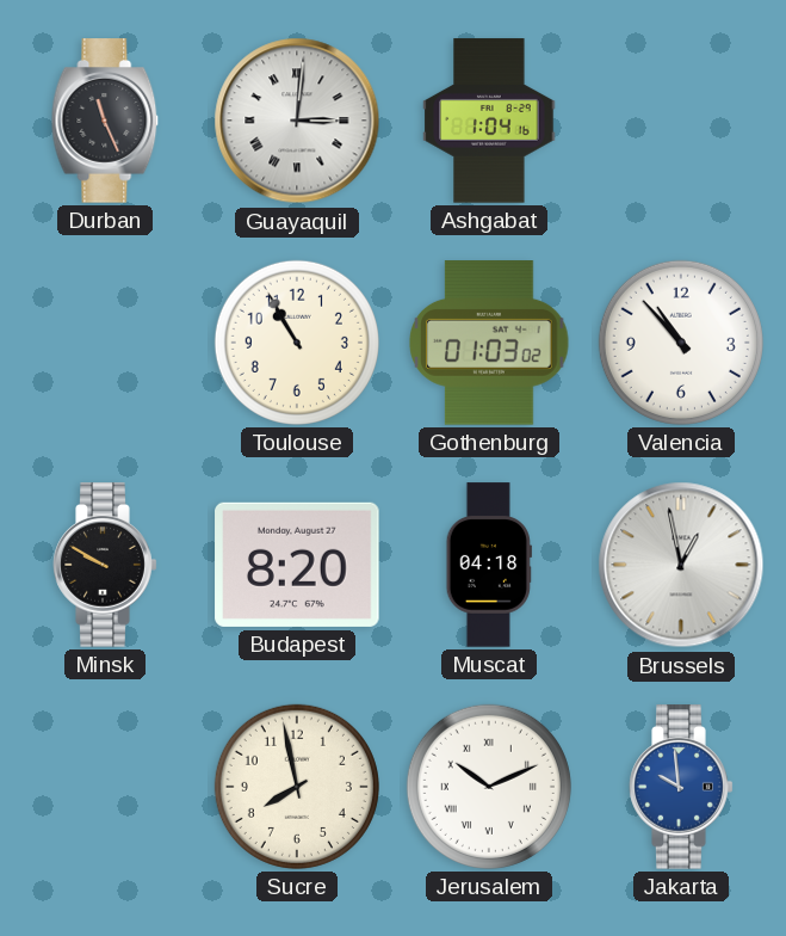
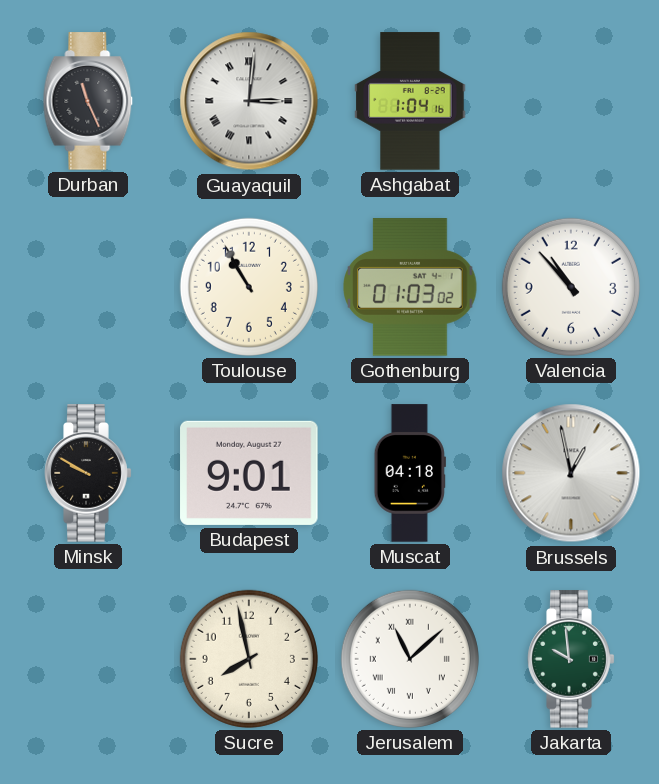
Budapest: 8:20 -> 9:01
Jerusalem: 10:11 -> 11:08
Jakarta dial: blue -> green
